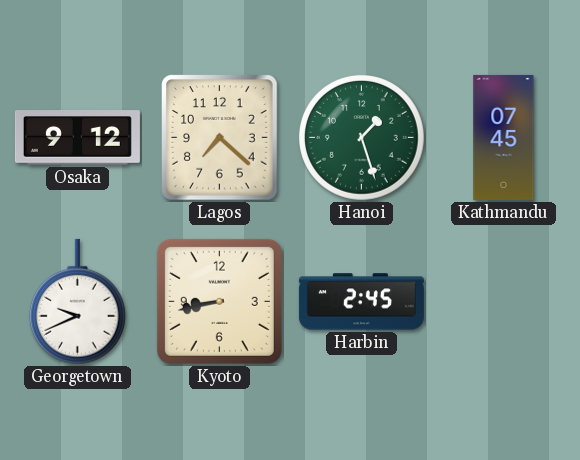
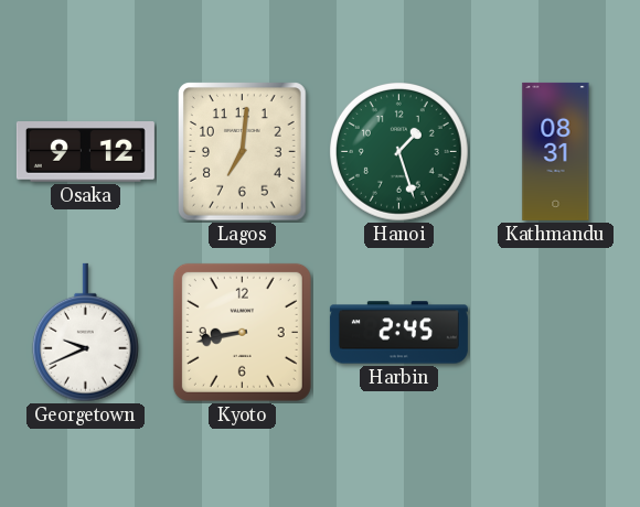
Lagos: 7:22 -> 7:01
Kathmandu: 07:45 -> 08:31
